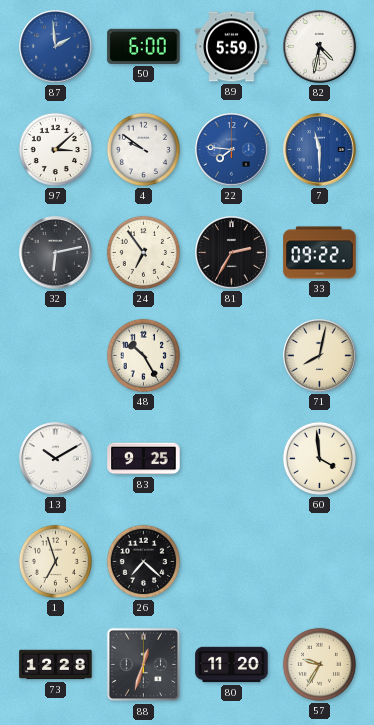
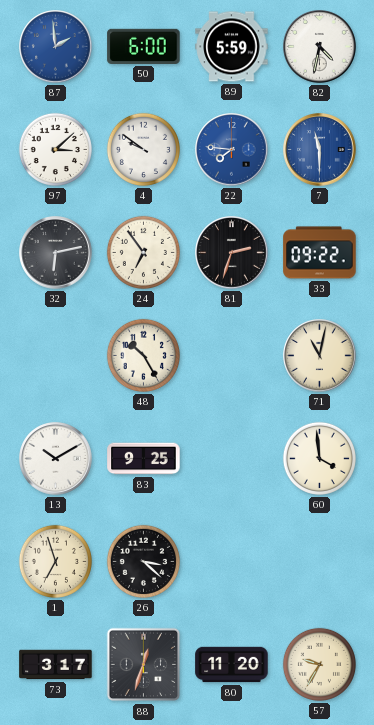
81: 2:35 -> 2:33
71: 8:02 -> 11:02
26: 7:22 -> 3:22
73: 12:28 -> 3:17
